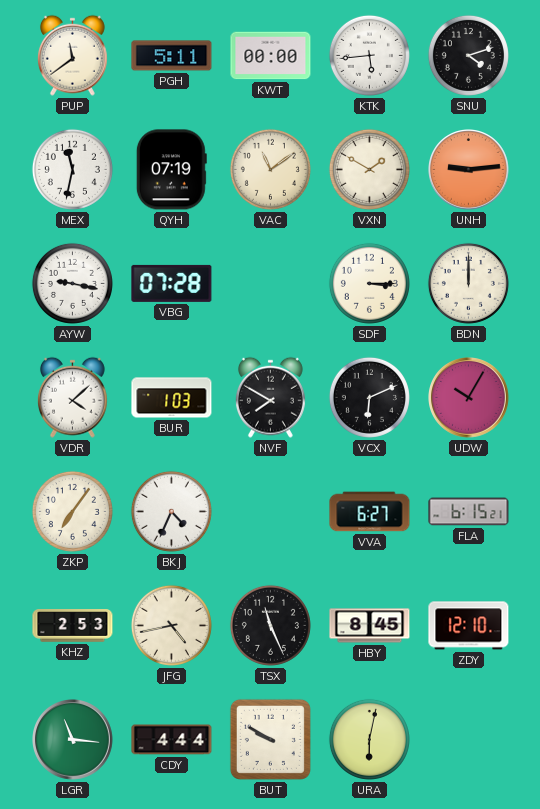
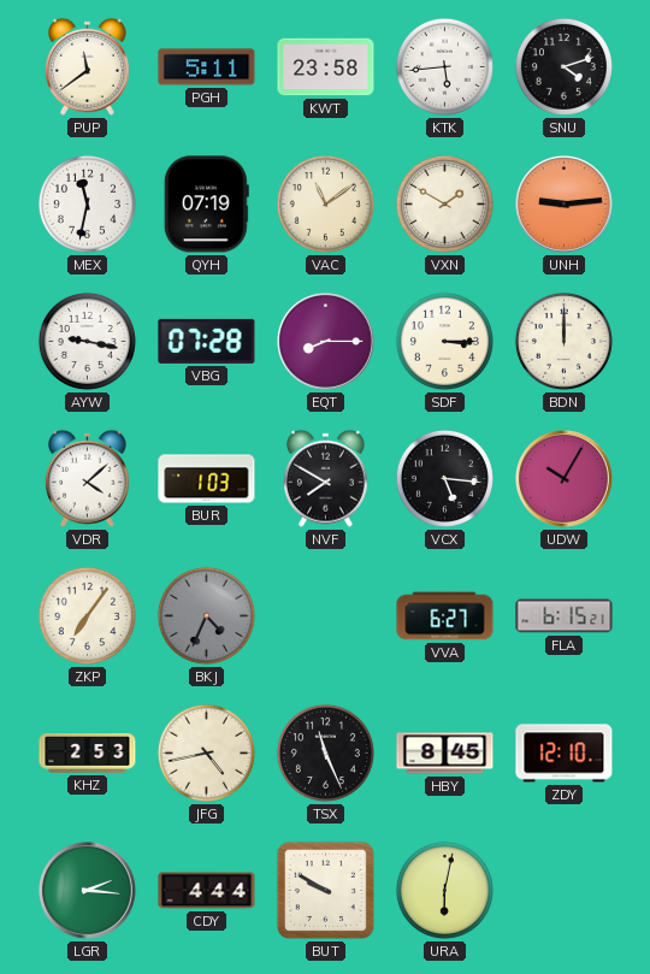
KWT: 00:00 -> 23:58
EQT: none -> 8:15
VCX: 6:11 -> 5:16
BKJ dial: white -> grey
LGR: 11:16 -> 2:16
